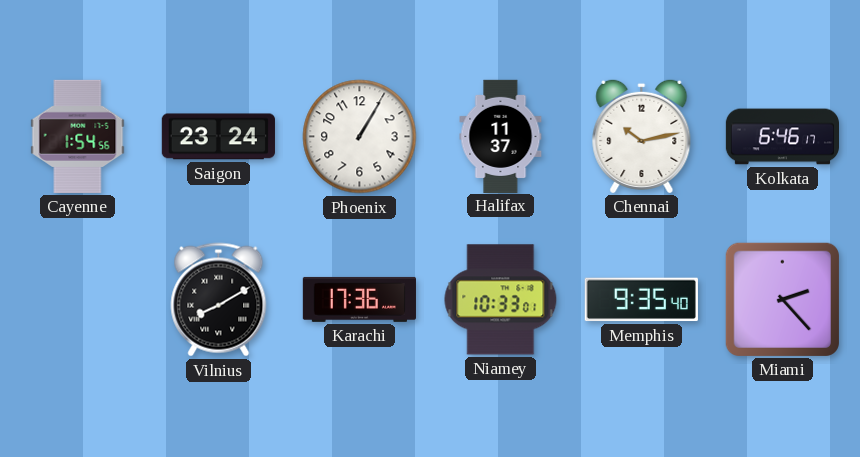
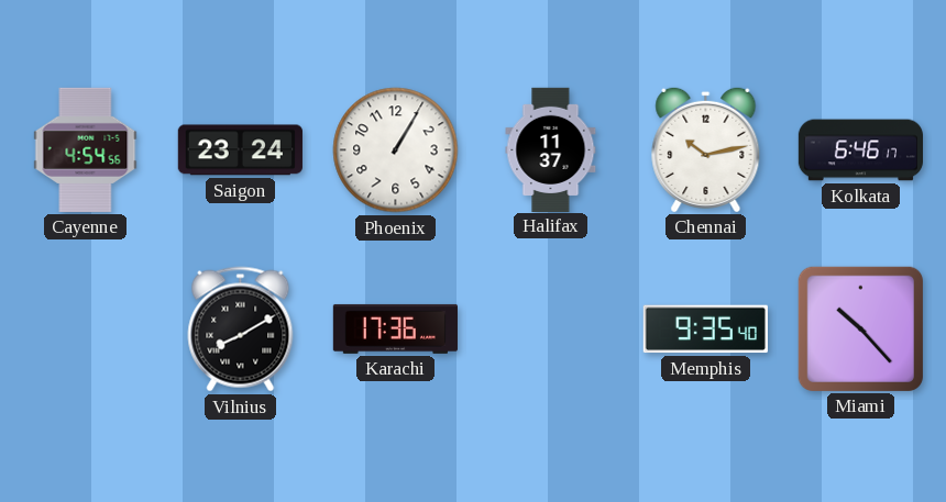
Cayenne: 1:54 -> 4:54
Niamey: 10:33 -> none
Miami: 2:23 -> 10:23
